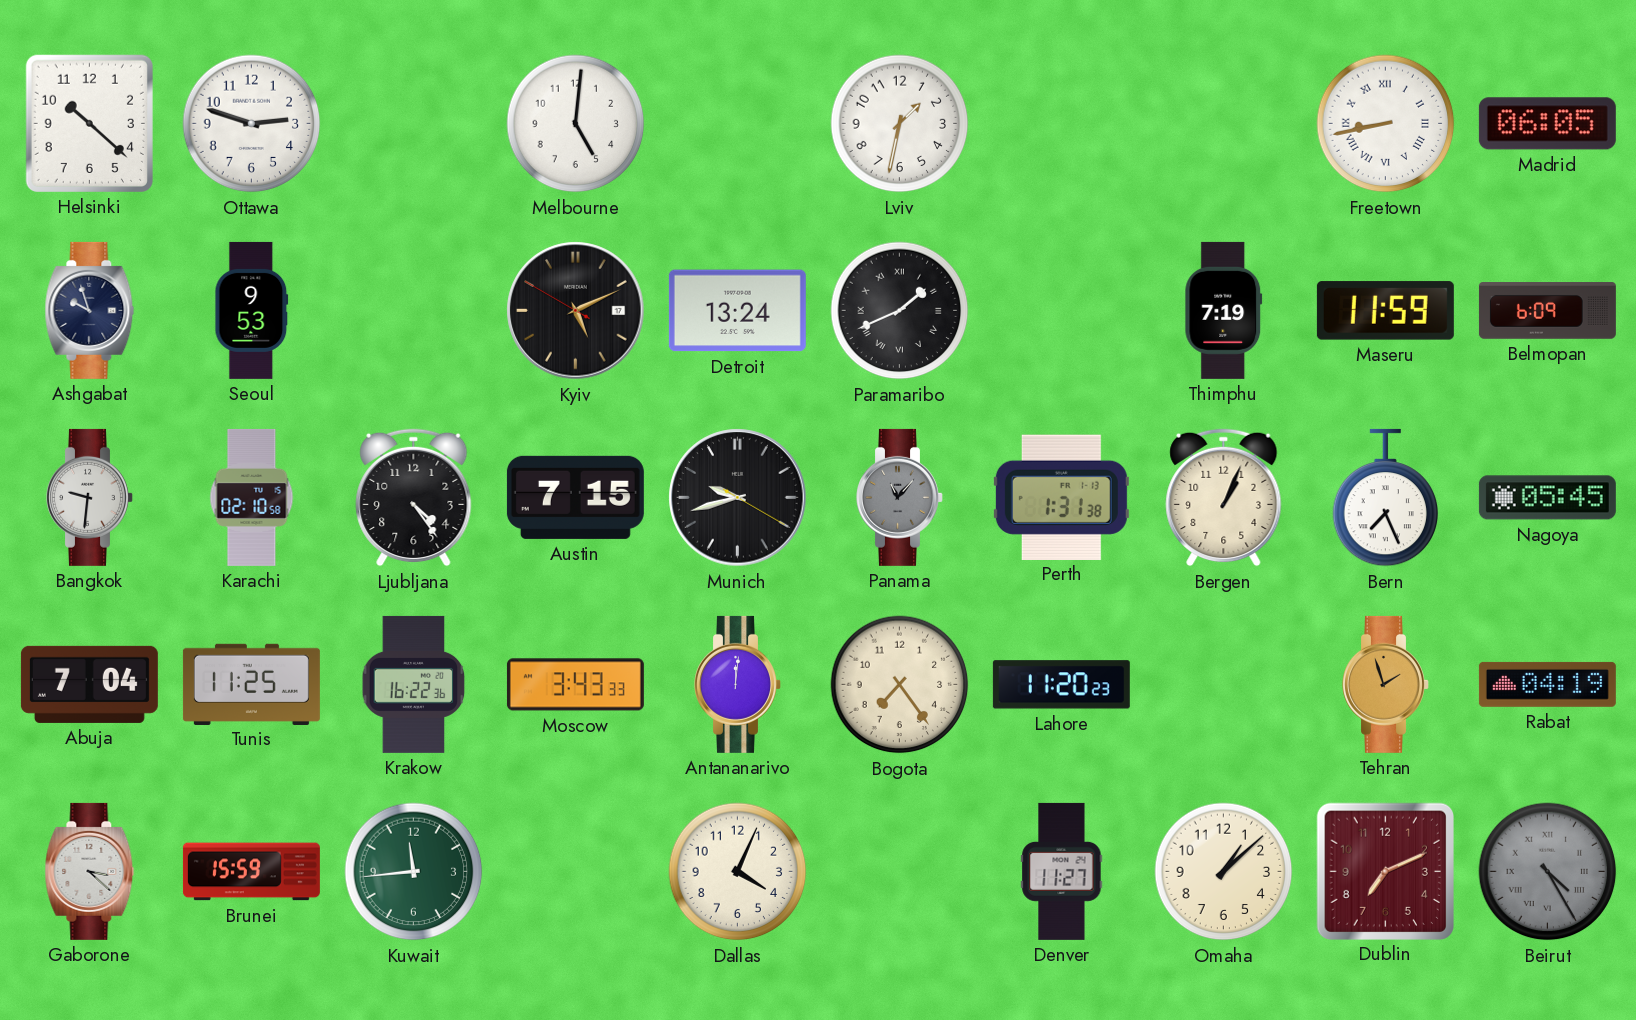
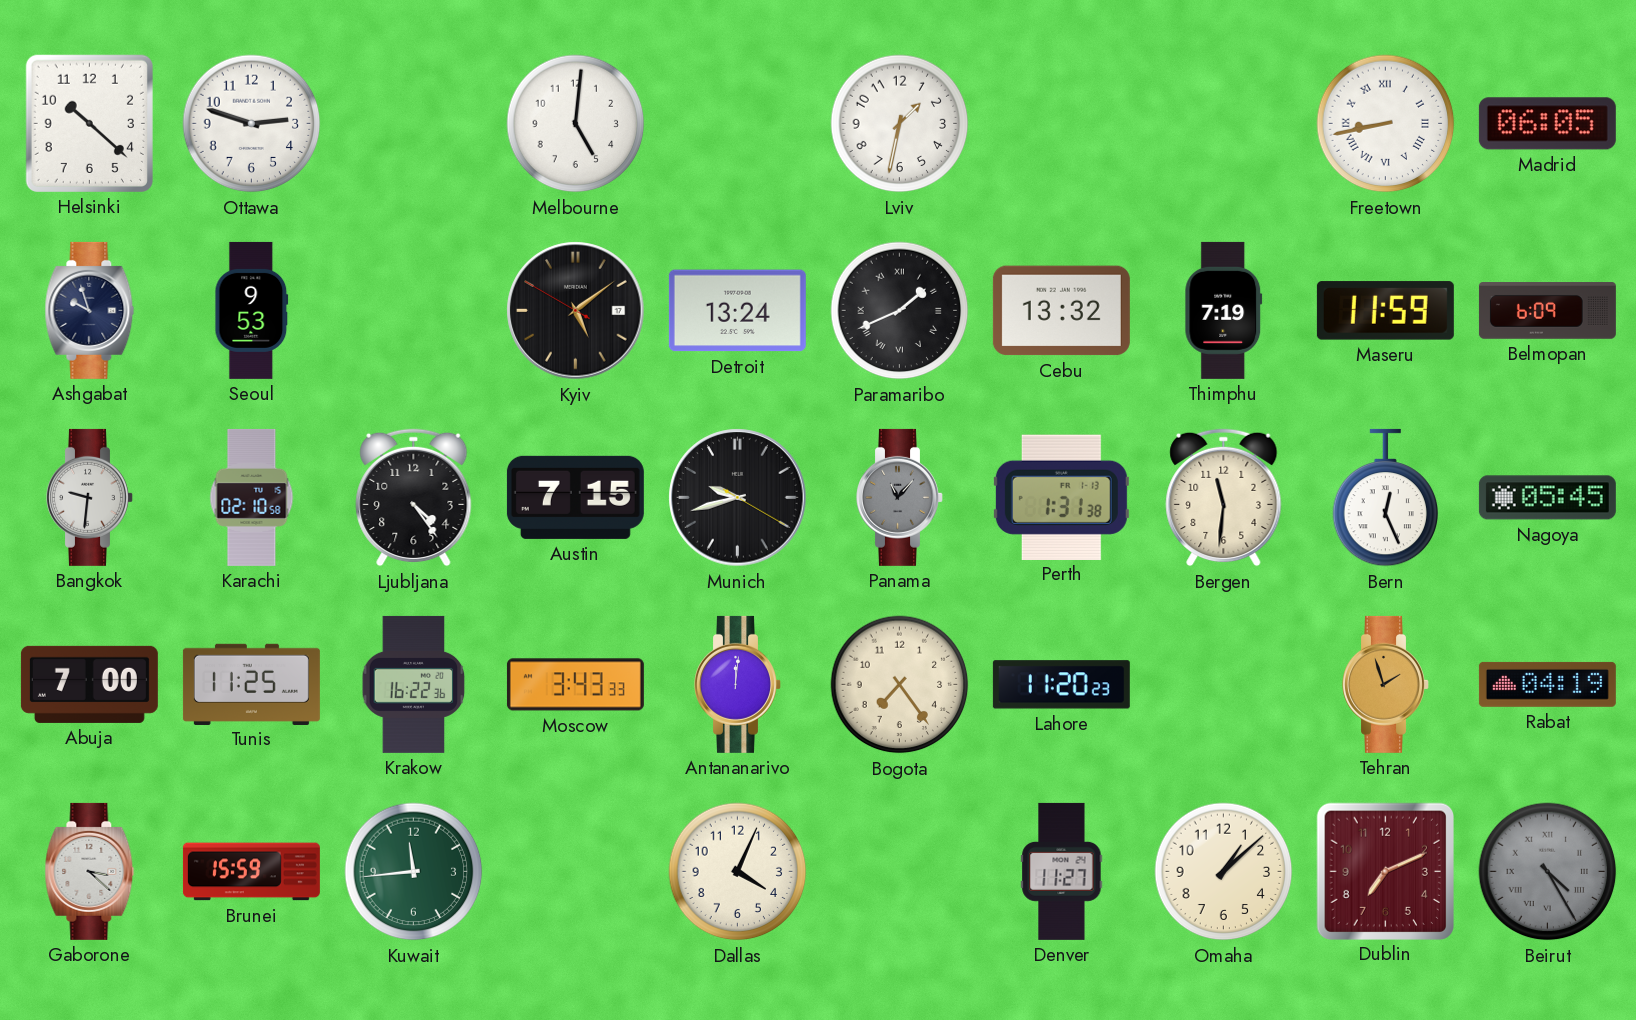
Kyiv: 5:10 -> 5:08
Cebu: none -> 13:32
Bergen: 1:04 -> 11:31
Bern: 7:26 -> 12:26
Abuja: 7:04 -> 7:00
